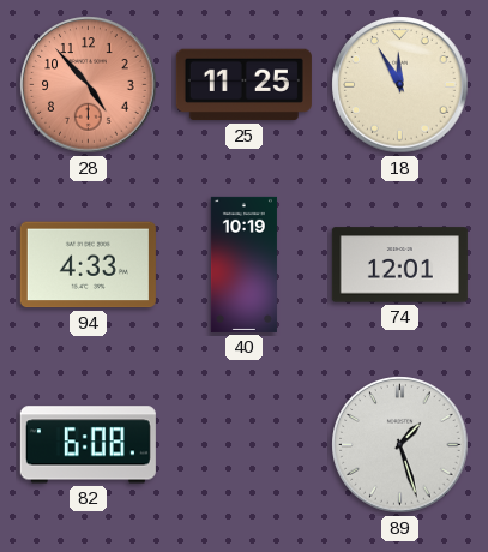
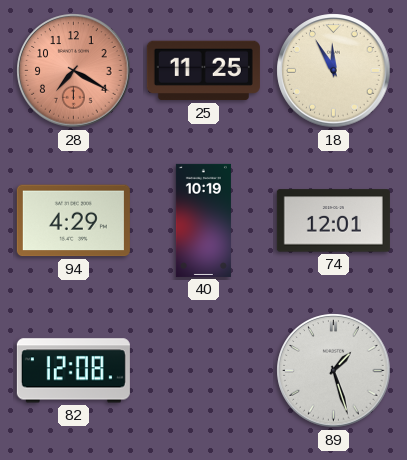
28: 4:53 -> 7:20
94: 4:33 -> 4:29
82: 6:08 -> 12:08
